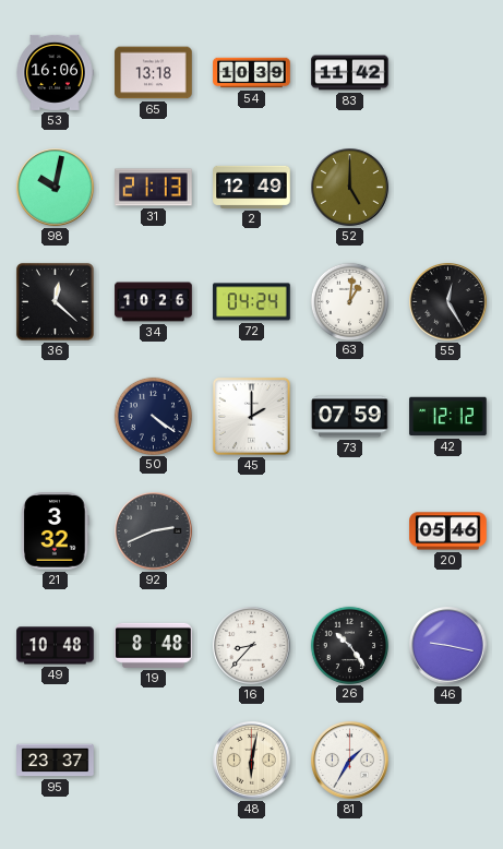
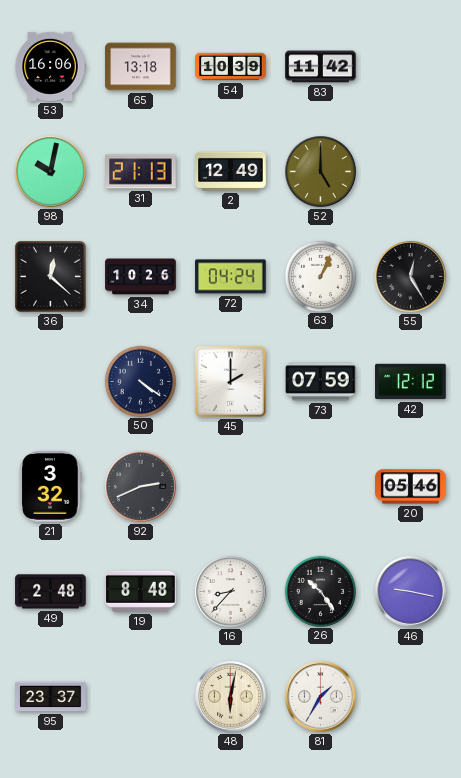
63: 1:01 -> 1:04
49: 10:48 -> 2:48
